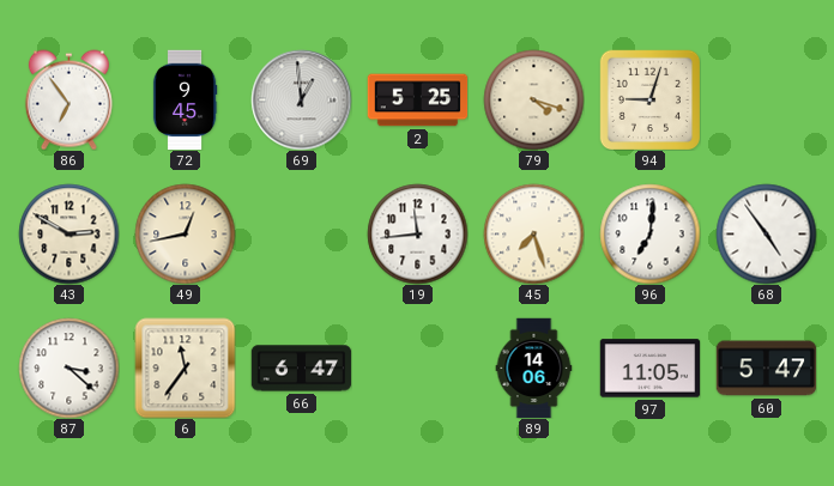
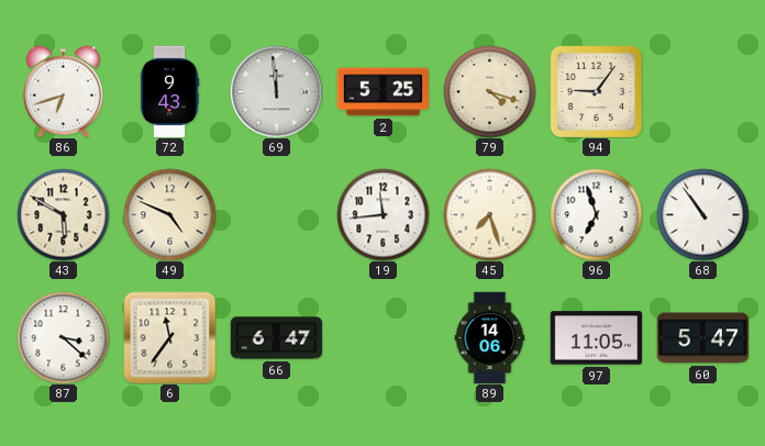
86: 6:54 -> 6:42
72: 9:45 -> 9:43
69: 12:59 -> 11:59
94: 9:03 -> 9:06
43: 2:50 -> 5:50
49: 12:43 -> 4:49
96: 7:01 -> 6:57
68: 4:54 -> 10:54
